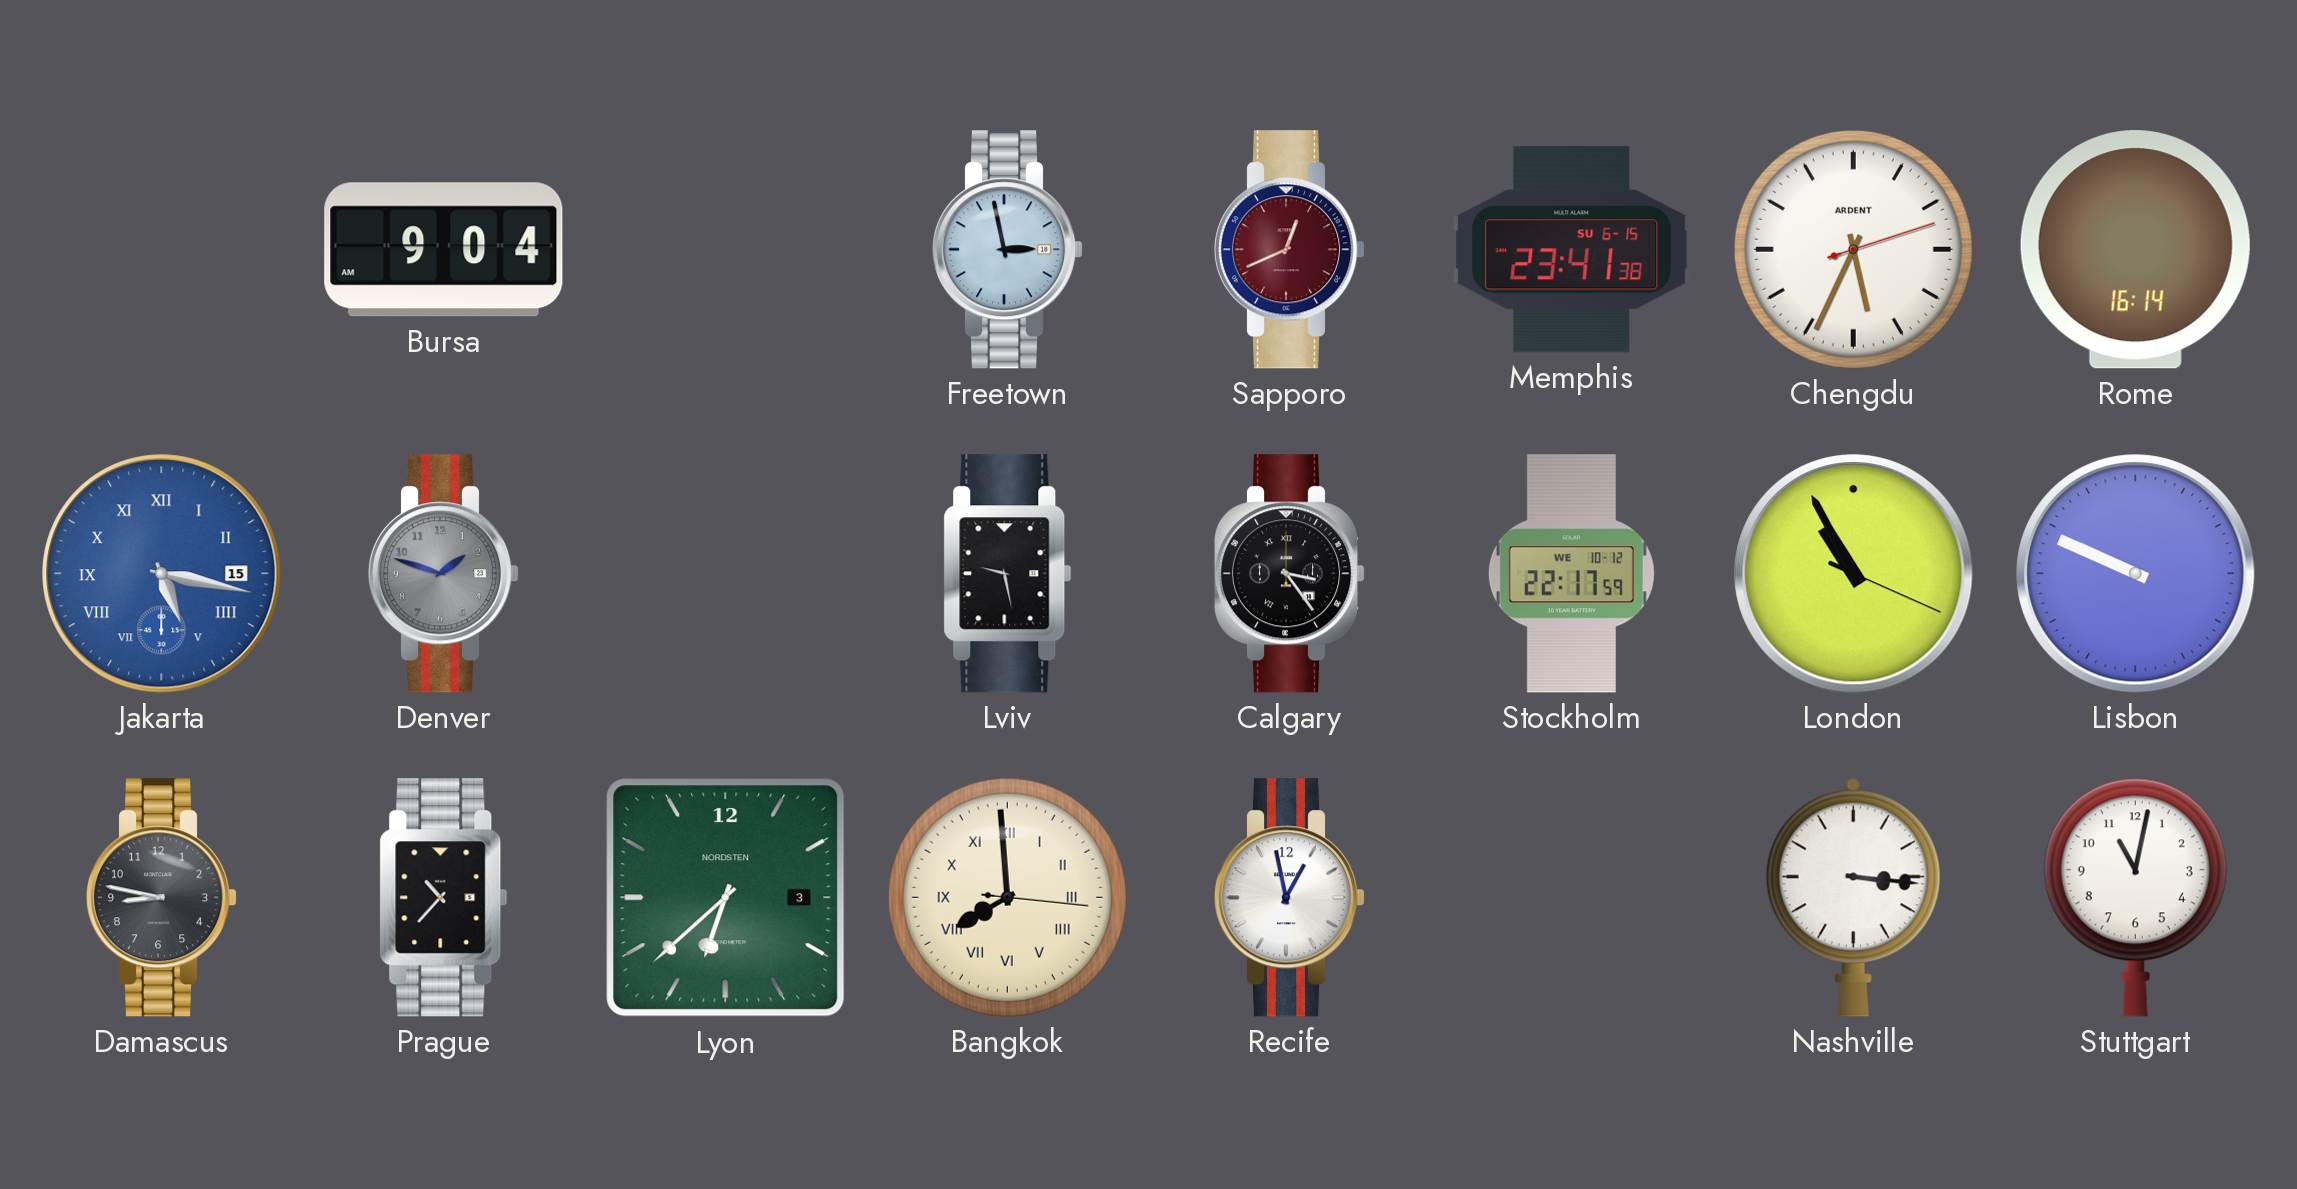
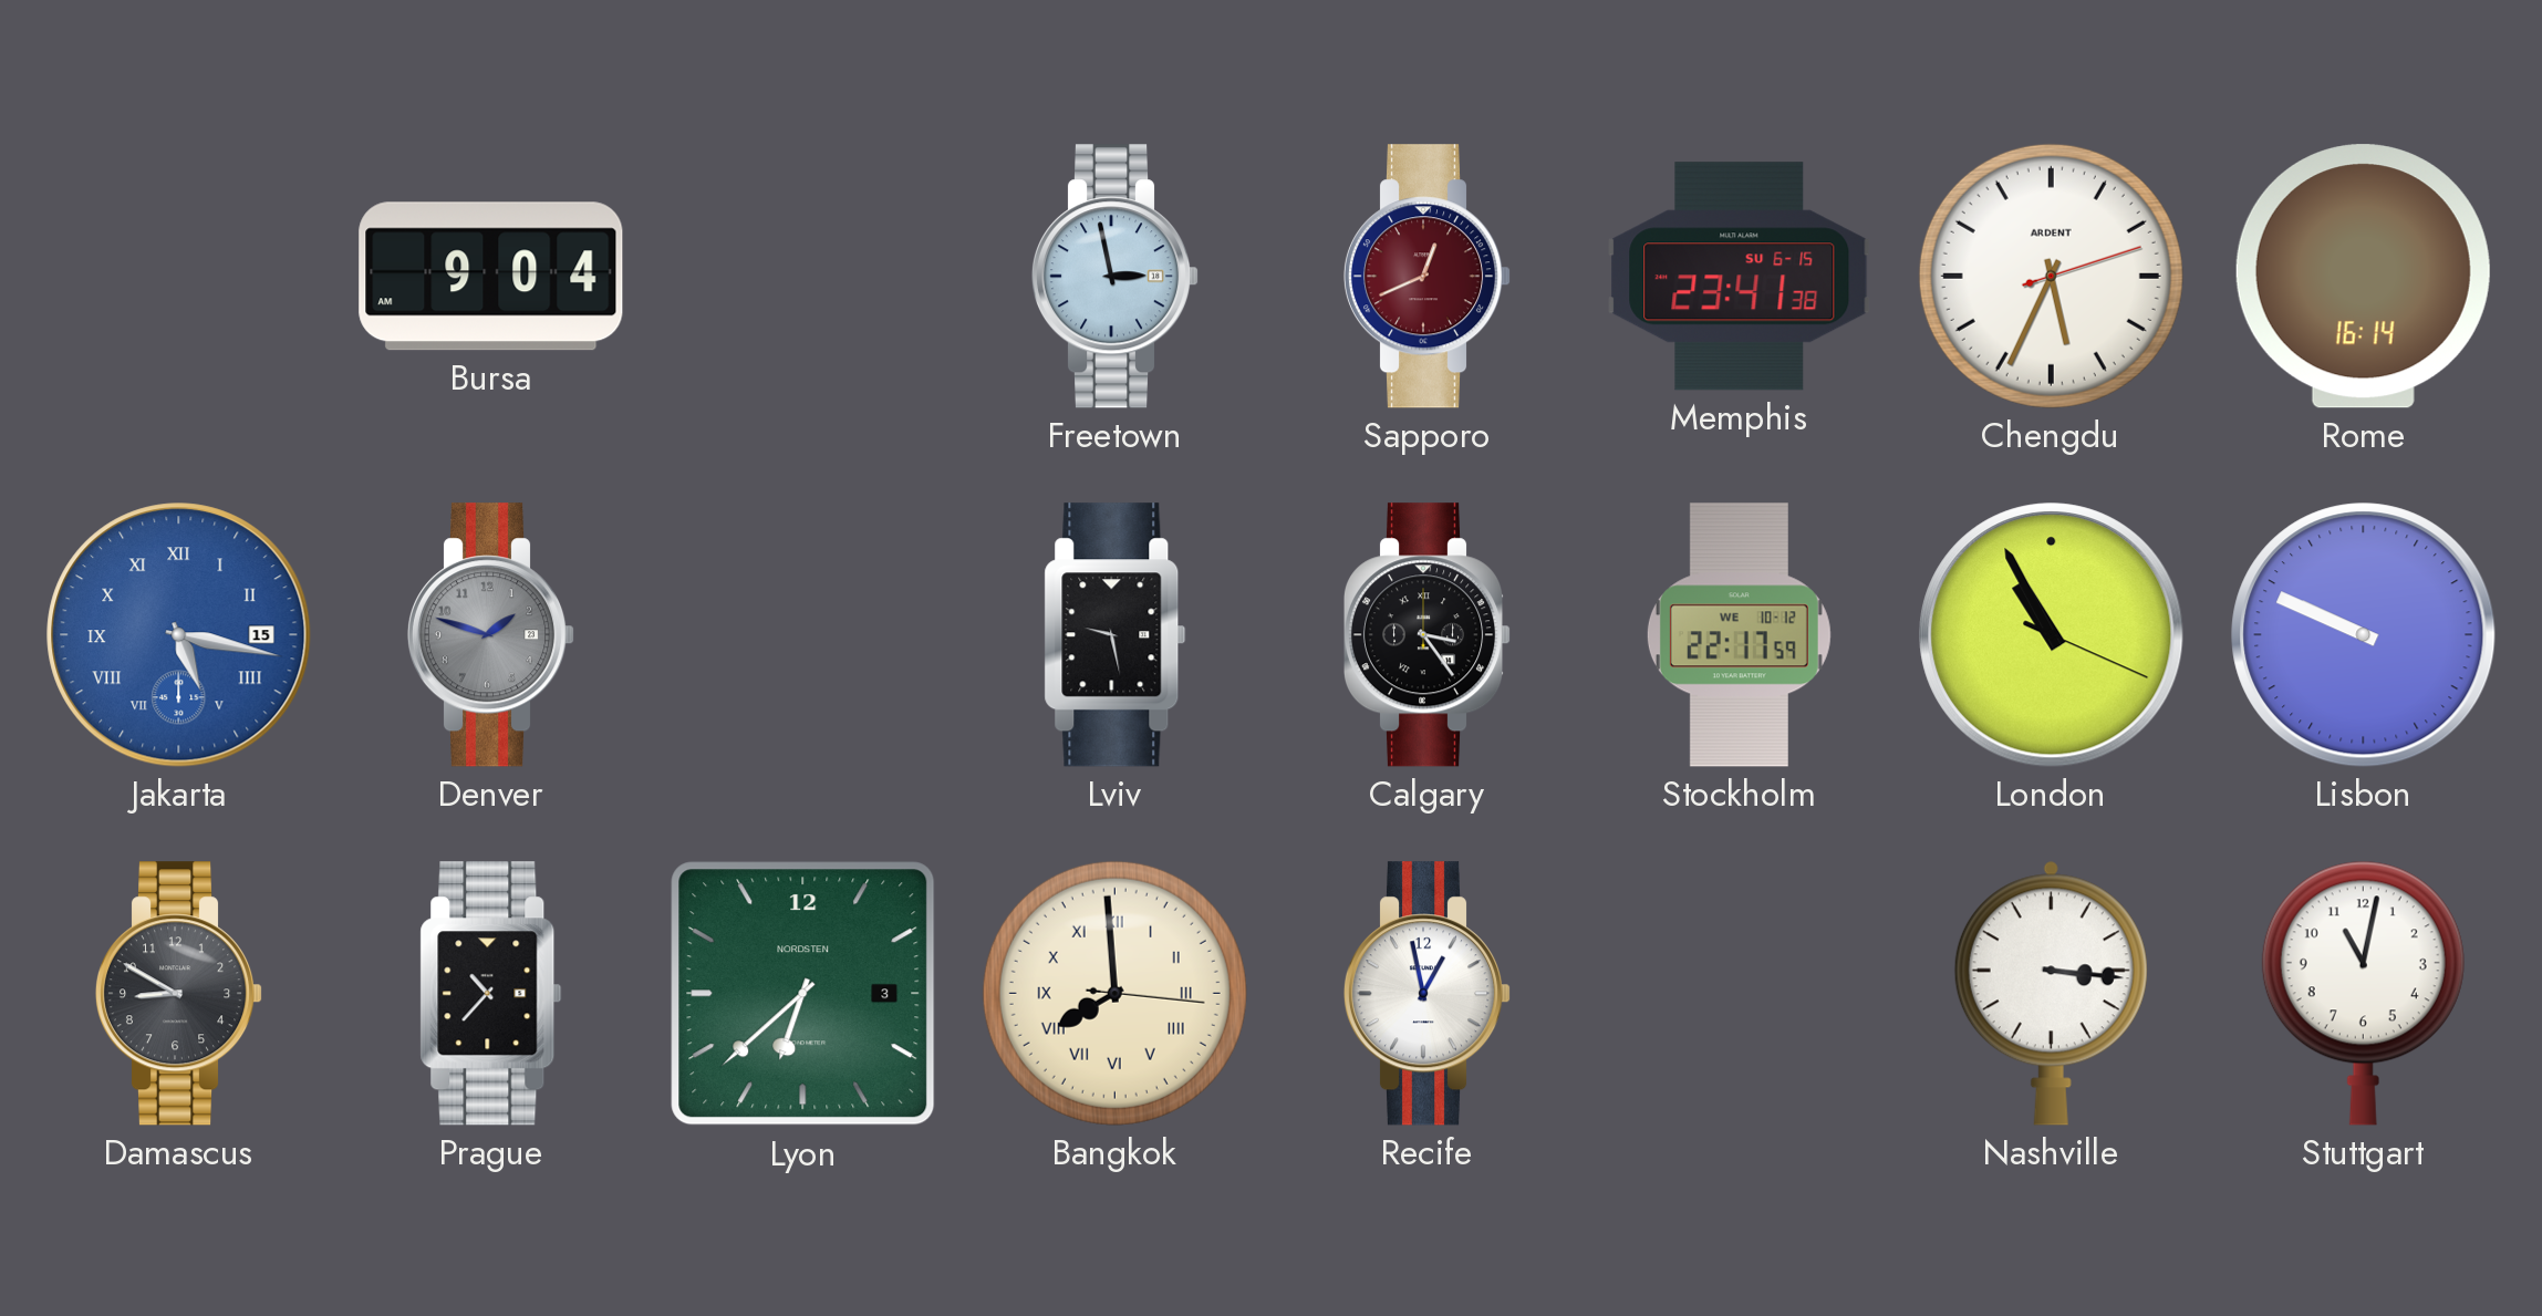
Damascus: 8:47 -> 8:50
